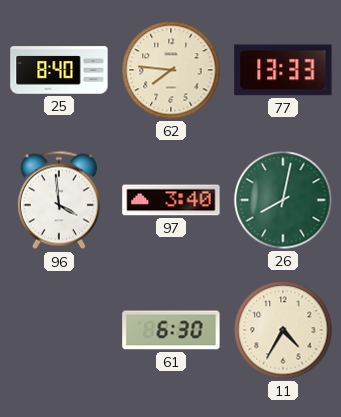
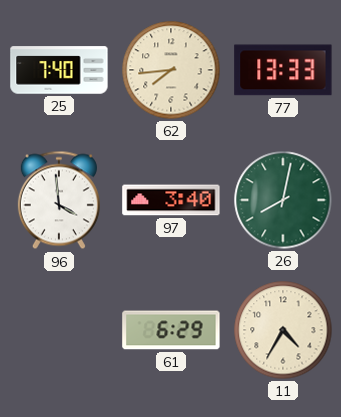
25: 8:40 -> 7:40
62: 7:46 -> 7:44
61: 6:30 -> 6:29
